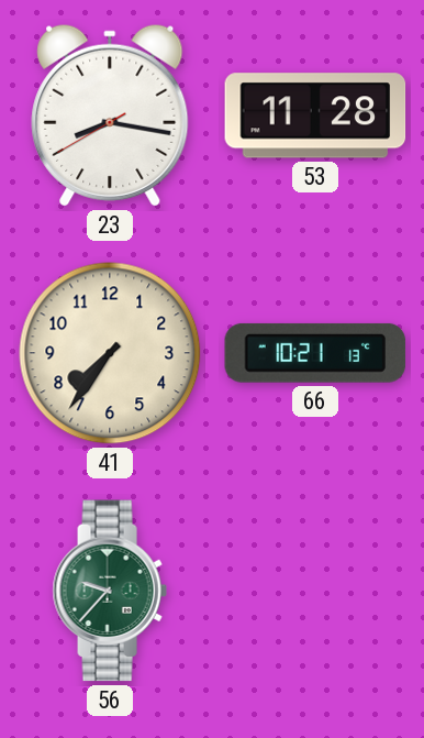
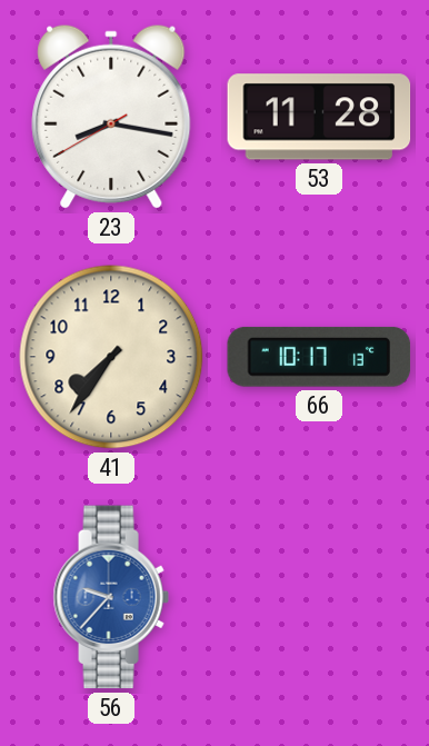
66: 10:21 -> 10:17
56 dial: green -> blue
